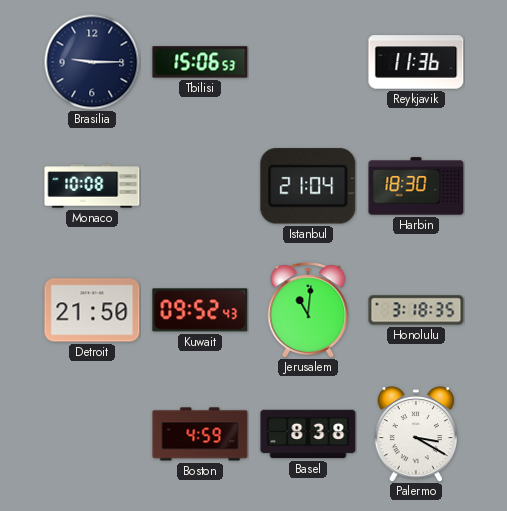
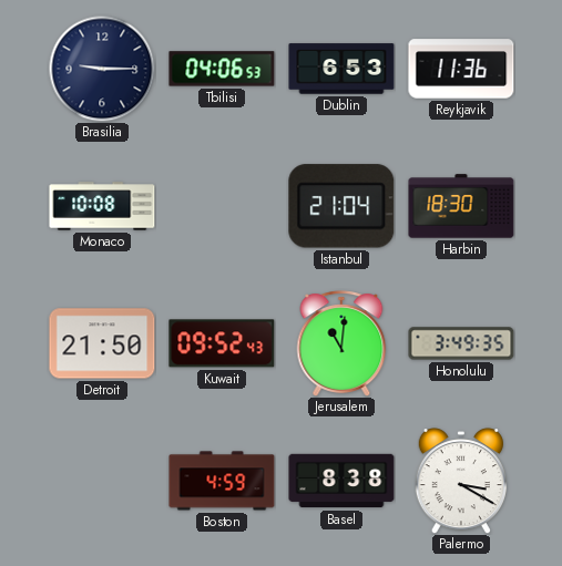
Tbilisi: 15:06 -> 04:06
Dublin: none -> 6:53
Honolulu: 3:18 -> 3:49
